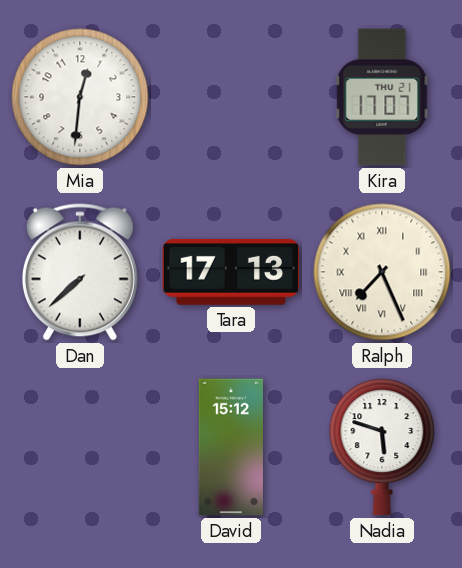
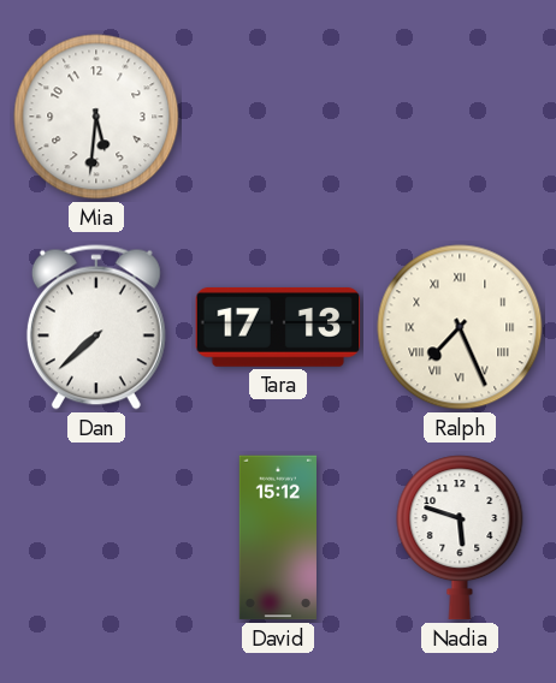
Mia: 12:31 -> 5:31
Kira: 17:07 -> none
